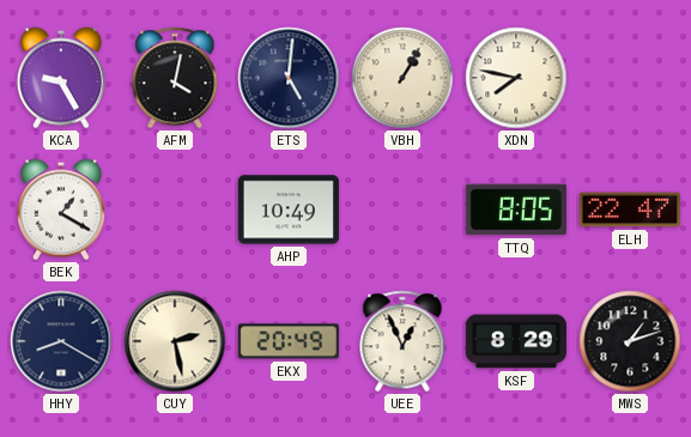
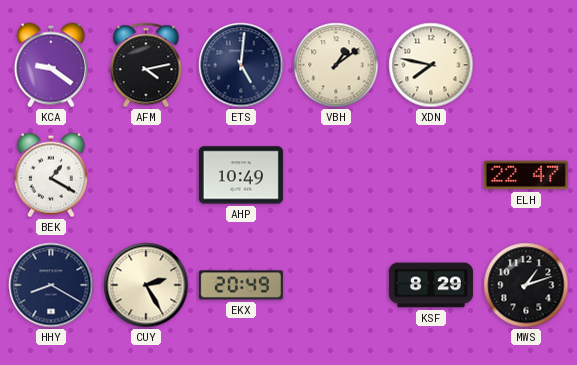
KCA: 9:25 -> 9:21
AFM: 4:02 -> 4:13
VBH: 1:05 -> 1:09
TTQ: 8:05 -> none
CUY: 2:28 -> 2:25
UEE: 12:56 -> none
